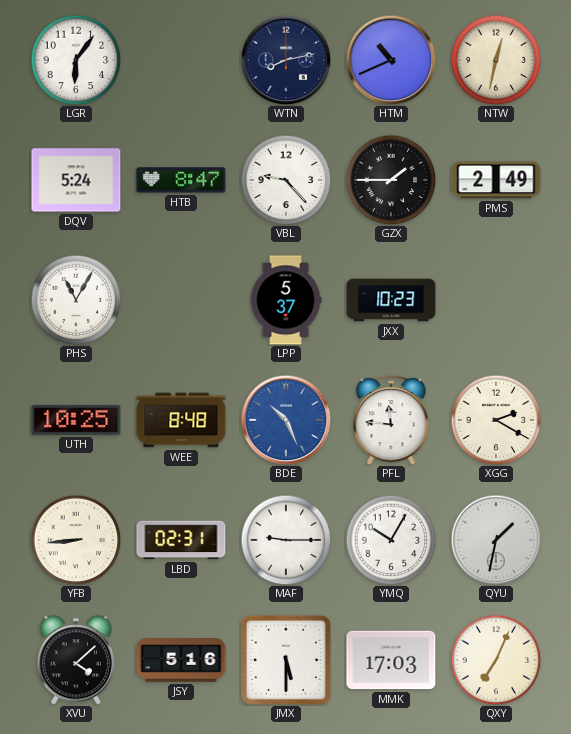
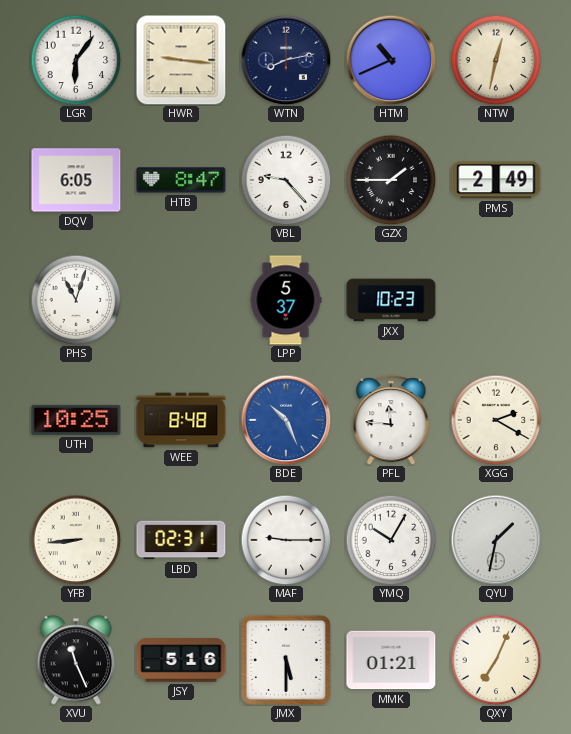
HWR: none -> 9:16
DQV: 5:24 -> 6:05
PHS: 11:05 -> 11:03
XVU: 4:08 -> 11:26
MMK: 17:03 -> 01:21
